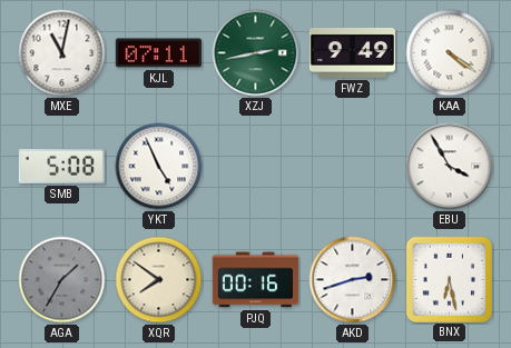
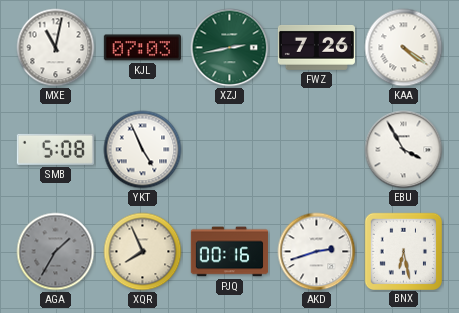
KJL: 07:11 -> 07:03
FWZ: 9:49 -> 7:26
XQR: 7:51 -> 7:56
